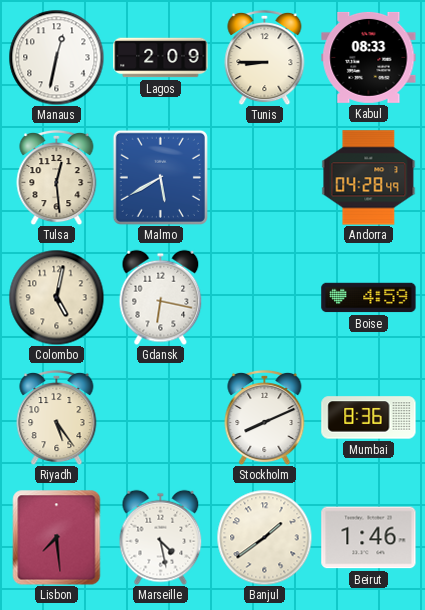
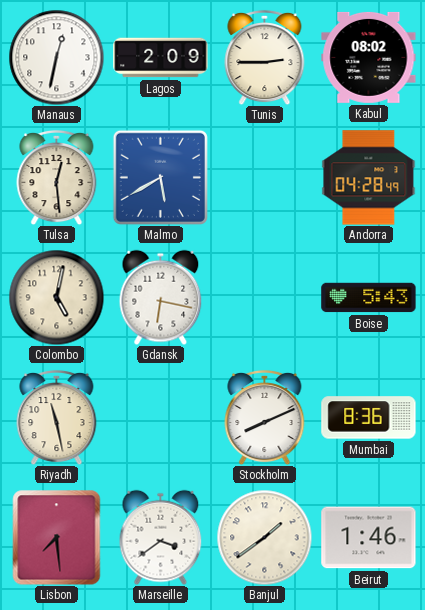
Tunis: 8:45 -> 2:45
Kabul: 08:33 -> 08:02
Boise: 4:59 -> 5:43
Riyadh: 5:24 -> 11:28
Marseille: 4:28 -> 3:39
